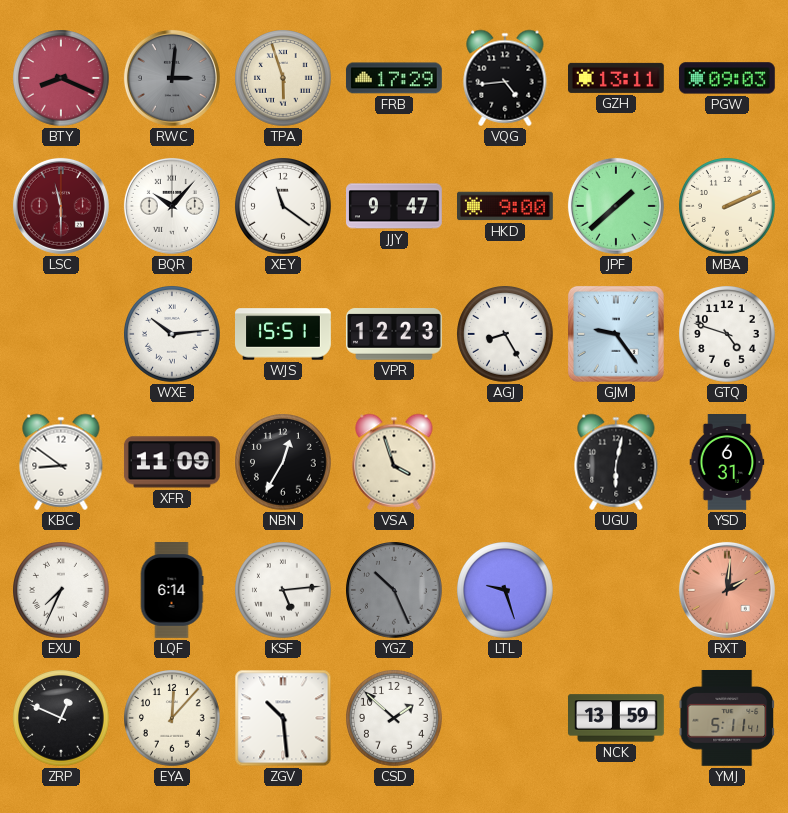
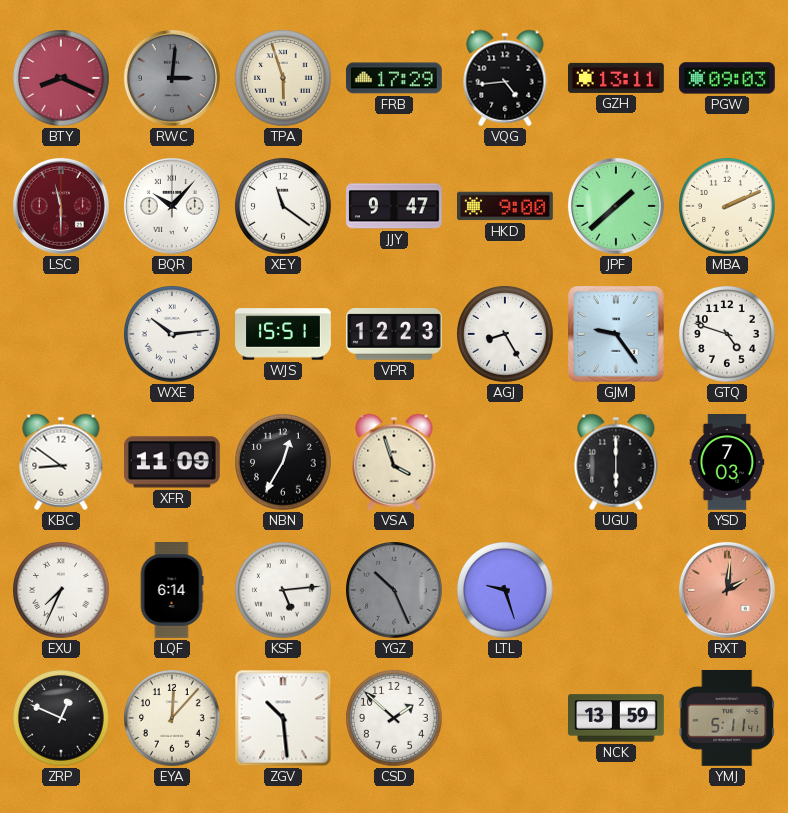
UGU: 6:02 -> 6:00
YSD: 6:31 -> 7:03
